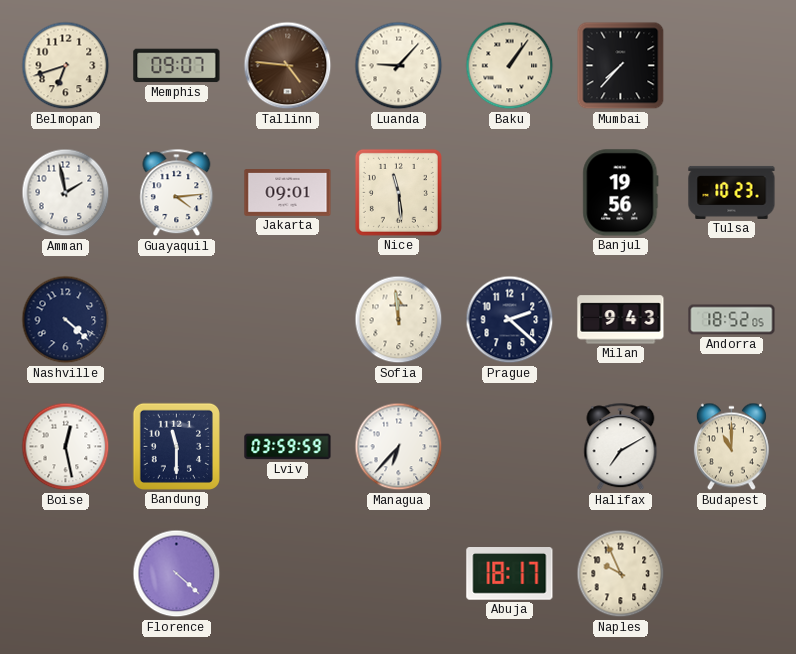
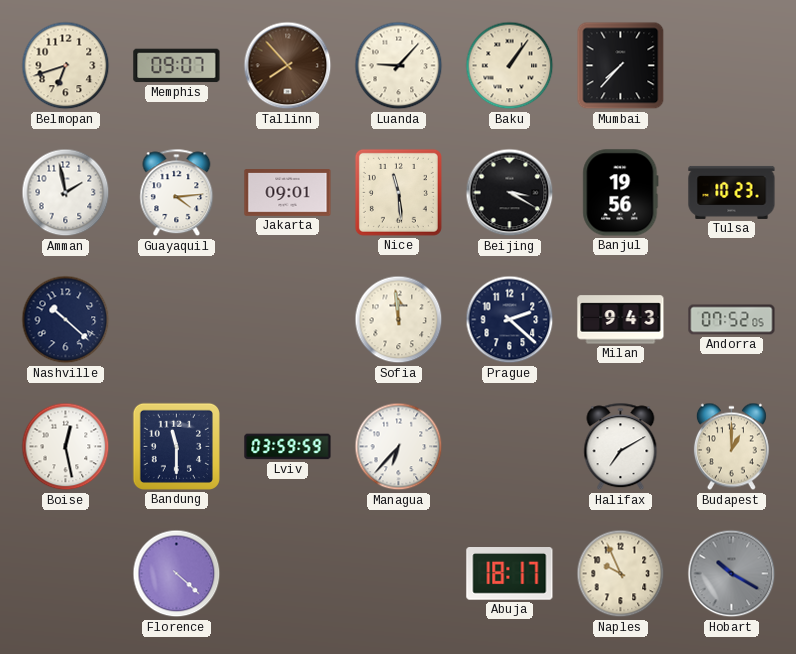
Tallinn: 4:46 -> 7:53
Beijing: none -> 3:20
Nashville: 4:22 -> 10:22
Andorra: 18:52 -> 07:52
Budapest: 11:00 -> 1:00
Hobart: none -> 10:20
